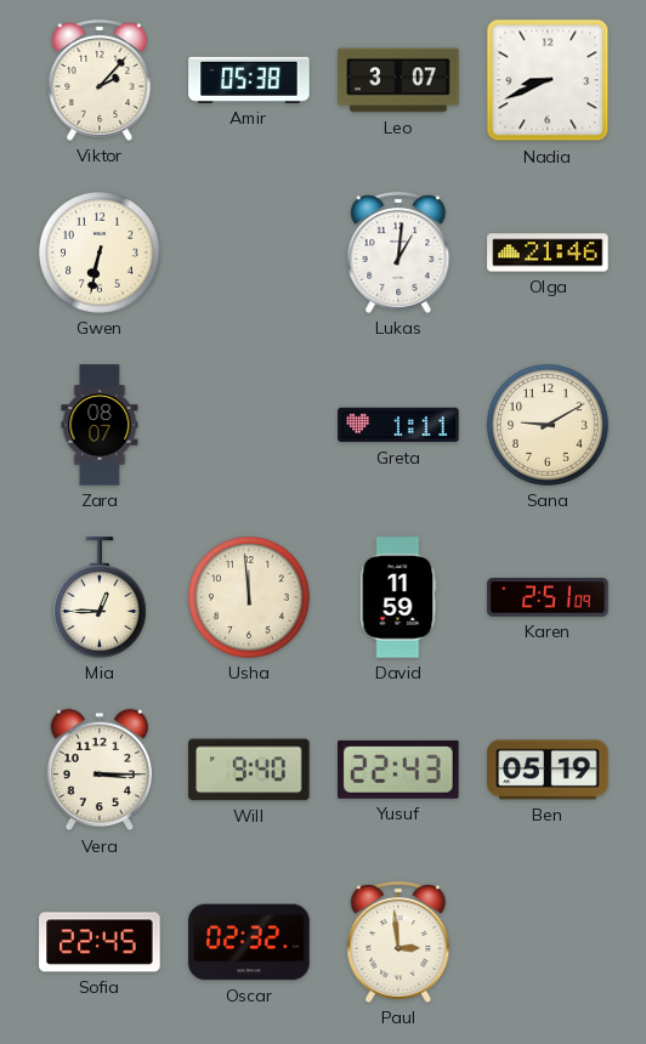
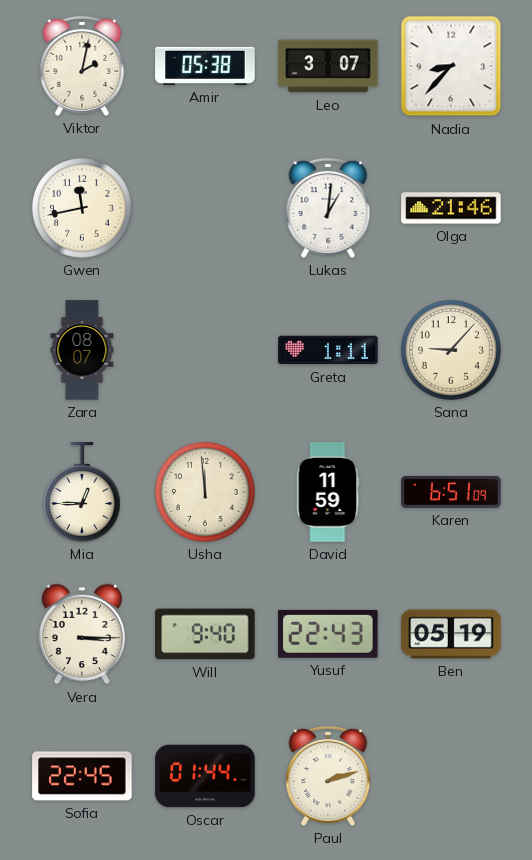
Viktor: 2:07 -> 2:02
Nadia: 8:41 -> 8:37
Gwen: 6:32 -> 11:43
Sana: 9:10 -> 9:07
Karen: 2:51 -> 6:51
Oscar: 02:32 -> 01:44
Paul: 2:59 -> 2:12
